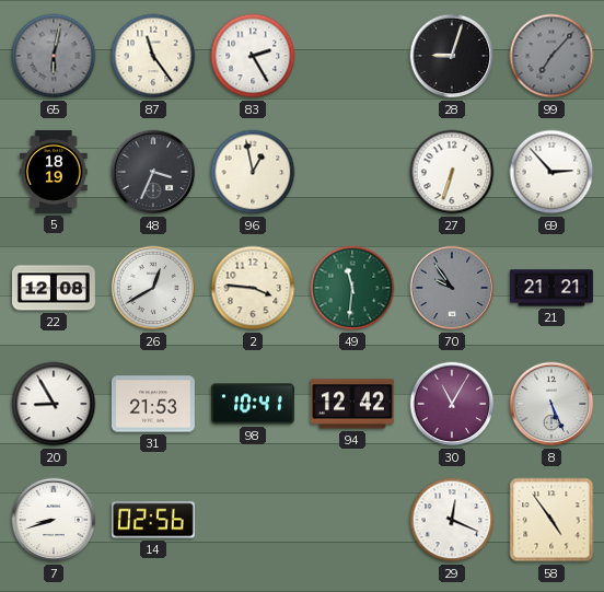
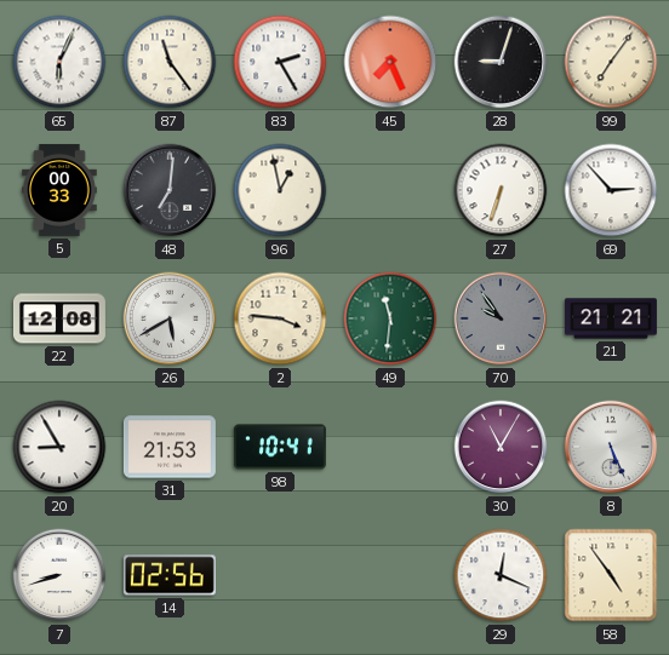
65: 6:02 -> 6:04
65 dial: grey -> white
45: none -> 7:26
99: 7:07 -> 7:06
99 dial: grey -> cream
5: 18:19 -> 00:33
48: 3:34 -> 7:01
26: 12:40 -> 5:40
94: 12:42 -> none
